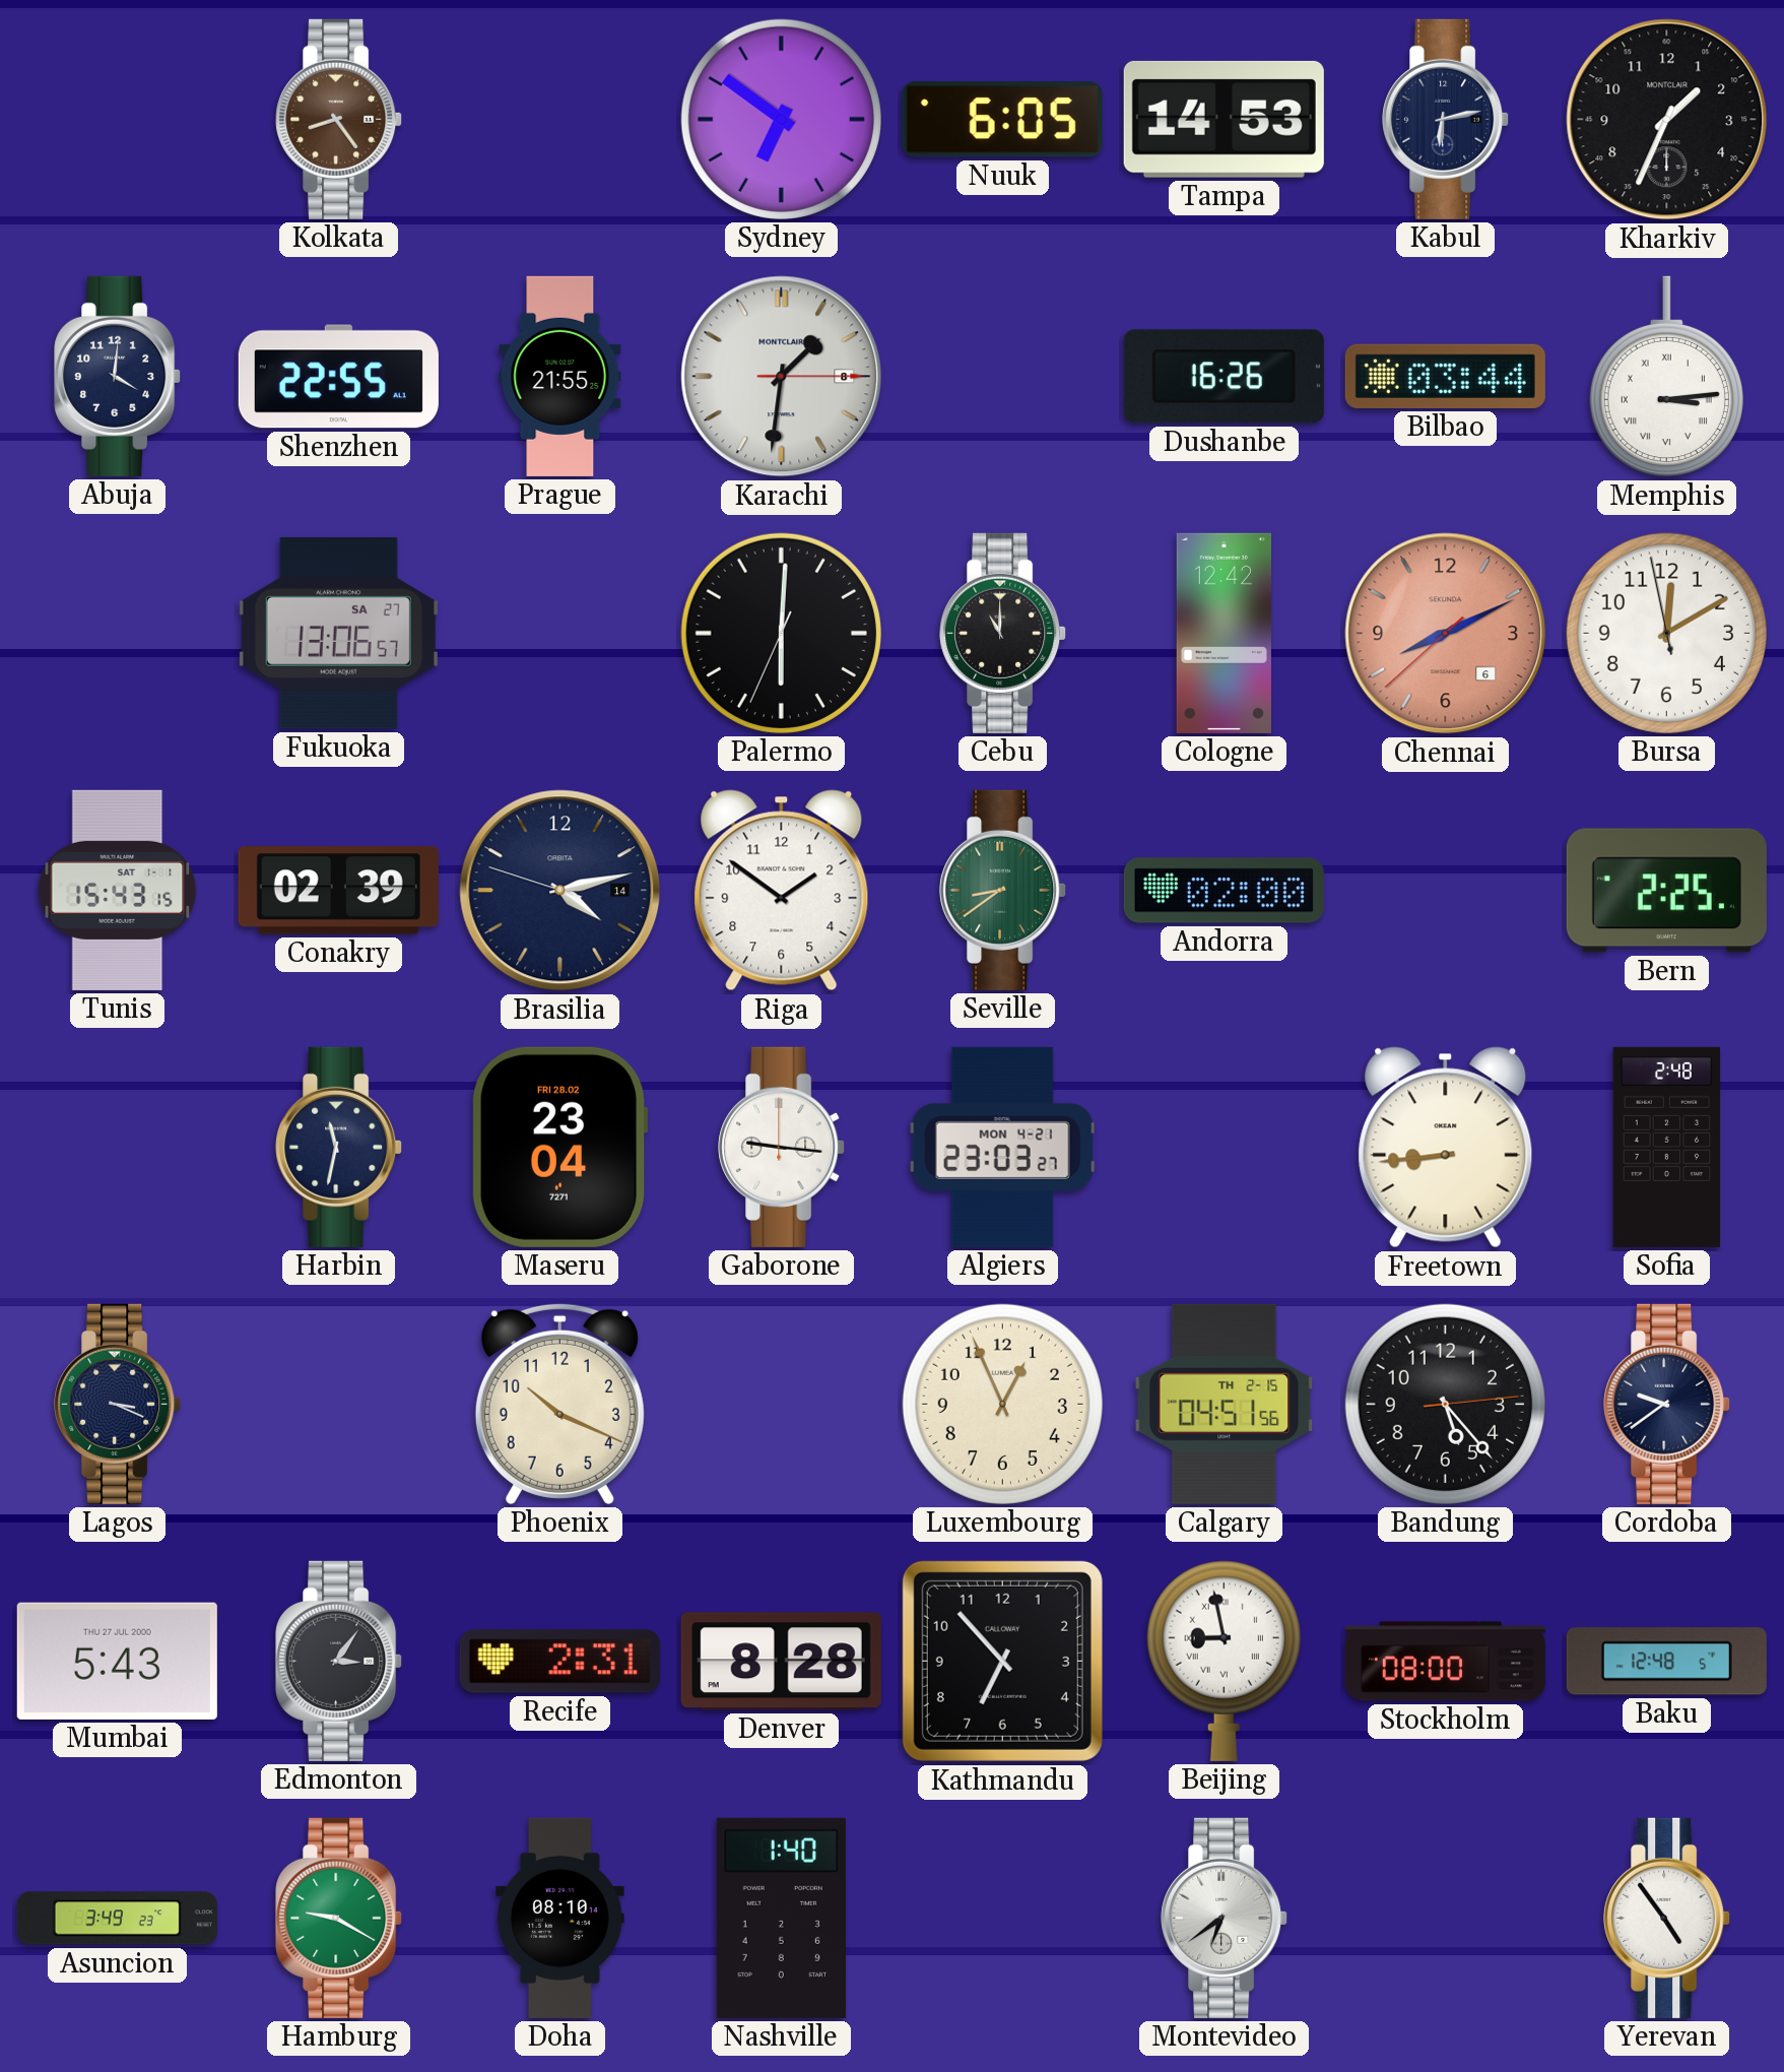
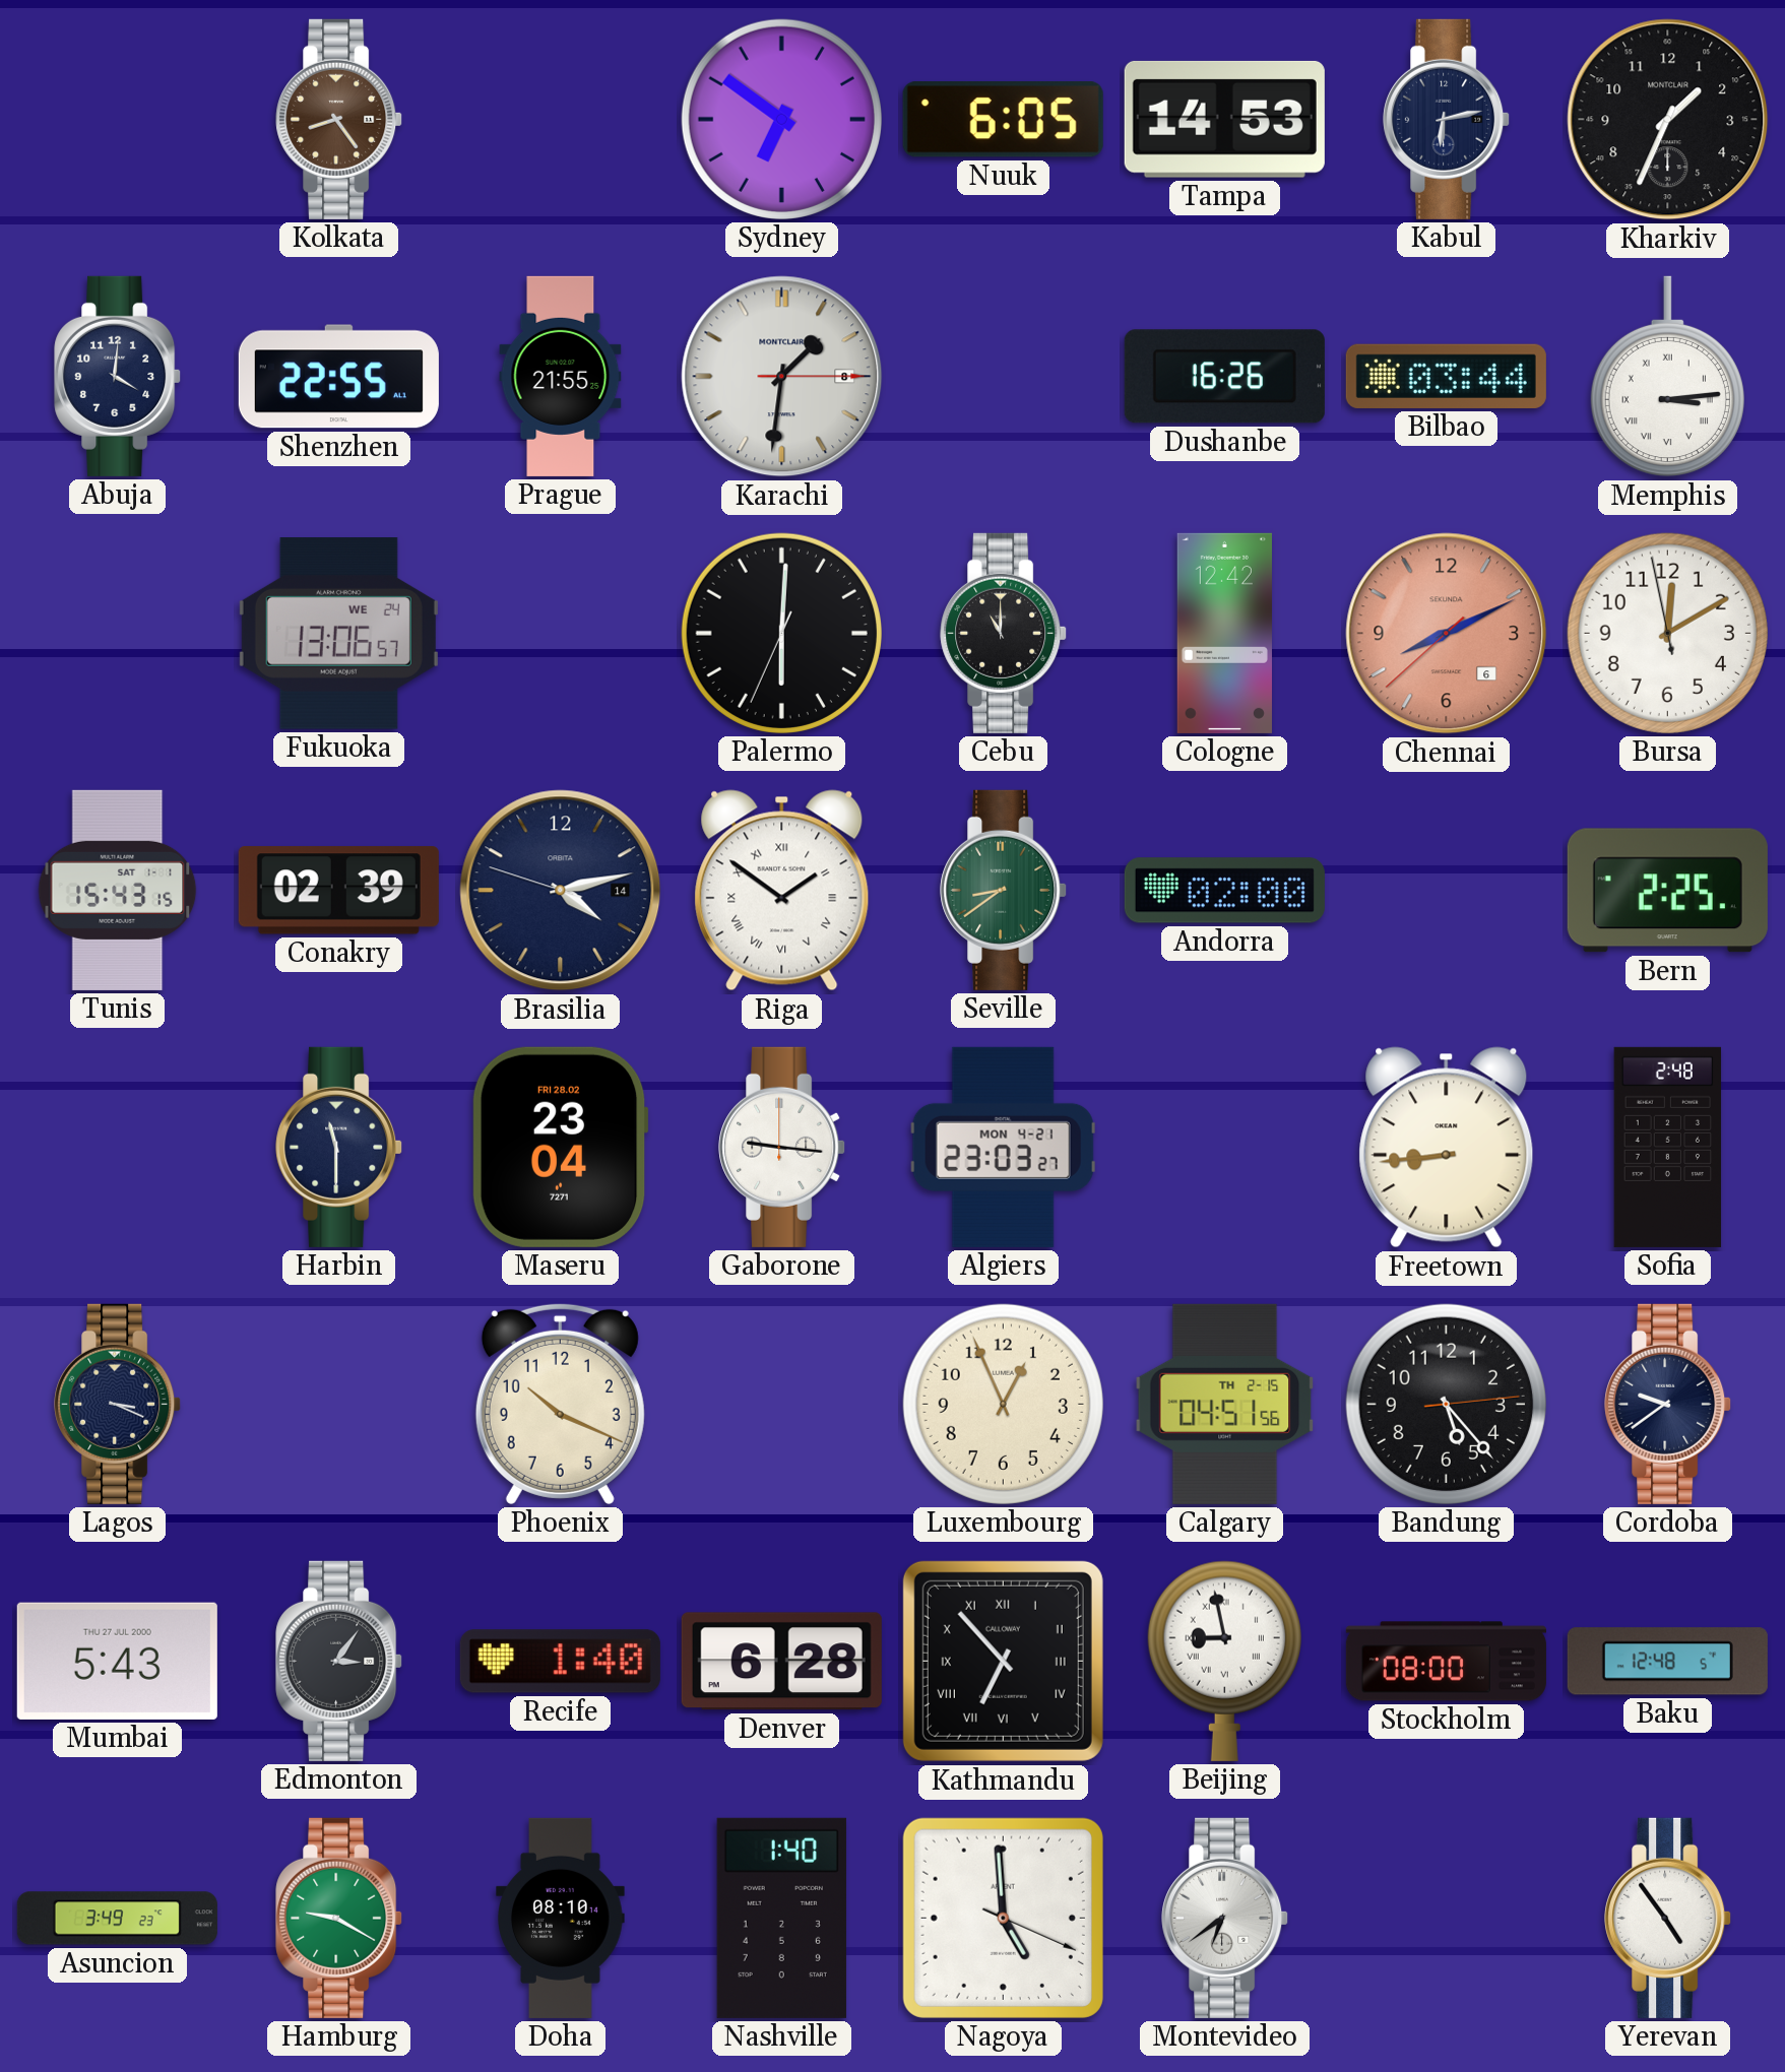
Fukuoka date: SA 27 -> WE 24
Riga numerals: Arabic -> Roman
Harbin: 11:32 -> 11:30
Recife: 2:31 -> 1:40
Denver: 8:28 -> 6:28
Kathmandu numerals: Arabic -> Roman
Nagoya: none -> 4:59
